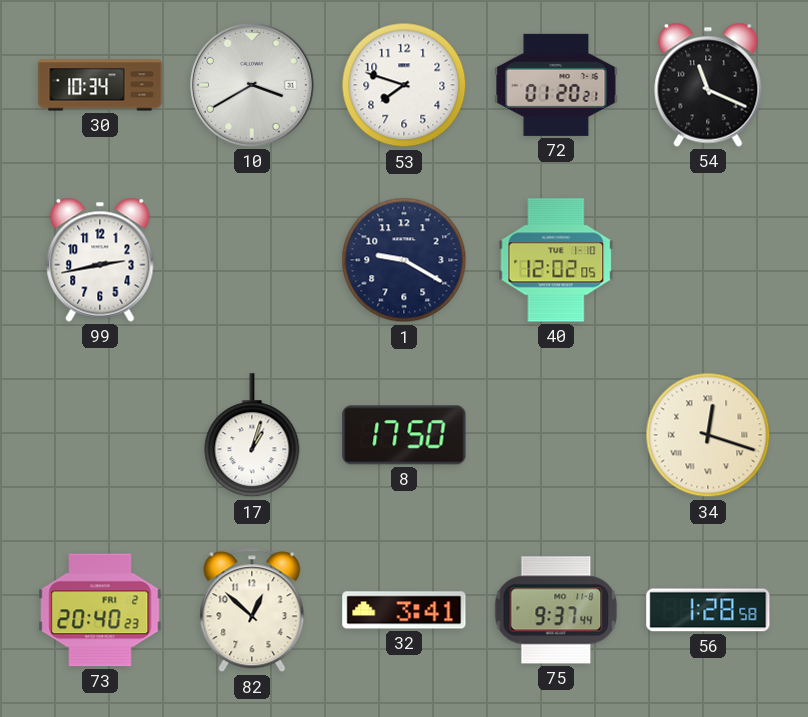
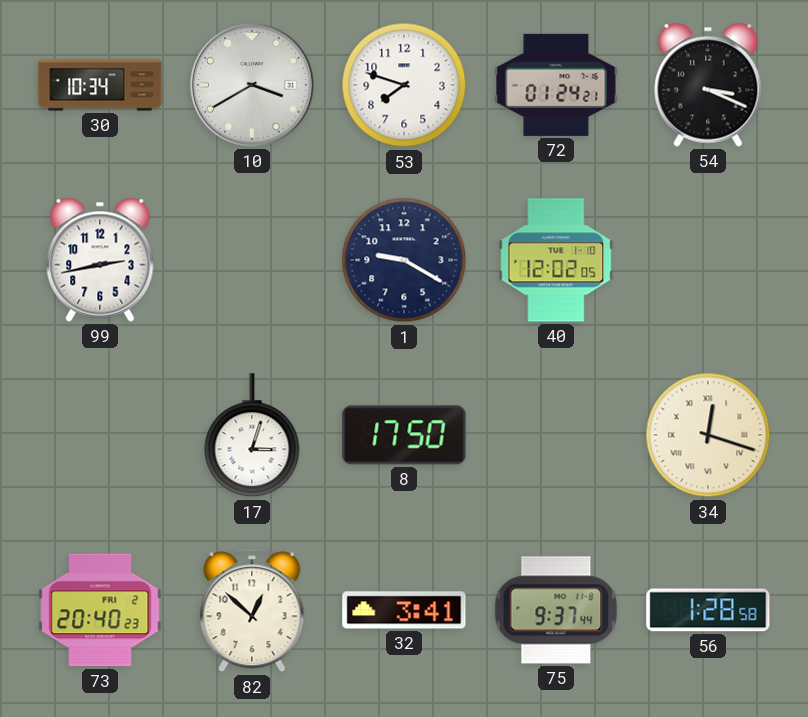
72: 01:20 -> 01:24
54: 11:19 -> 3:19
17: 1:03 -> 3:03
